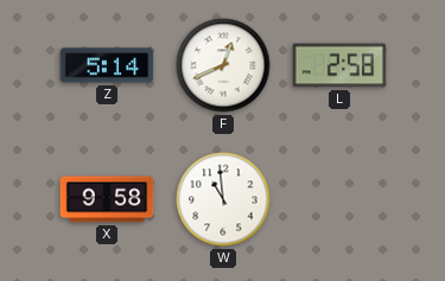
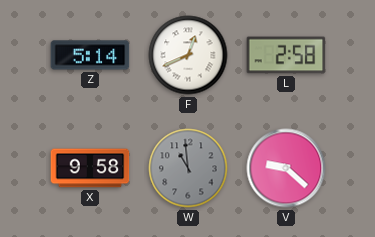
W dial: white -> grey
V: none -> 9:22
